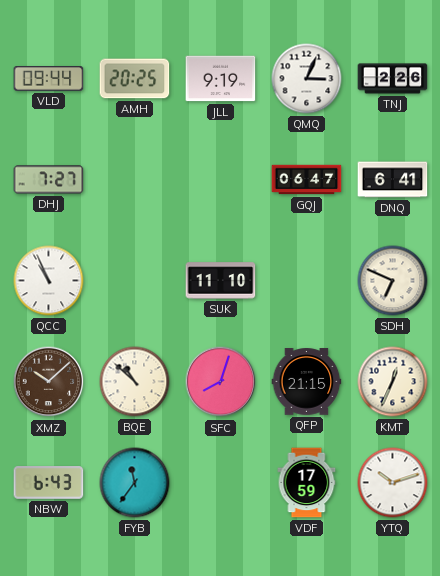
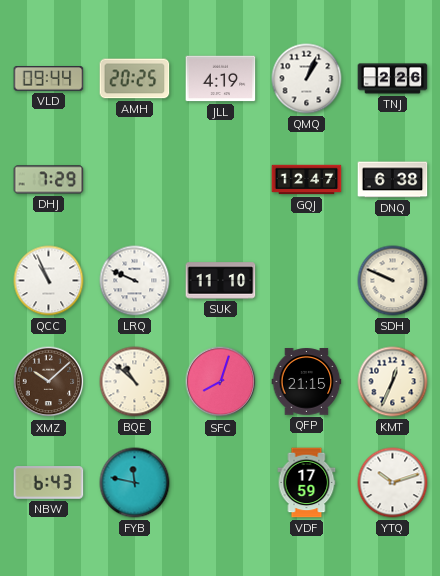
JLL: 9:19 -> 4:19
QMQ: 3:04 -> 1:04
DHJ: 7:27 -> 7:29
GQJ: 06:47 -> 12:47
DNQ: 6:41 -> 6:38
LRQ: none -> 9:49
SDH: 6:49 -> 9:49
FYB: 11:36 -> 11:47
